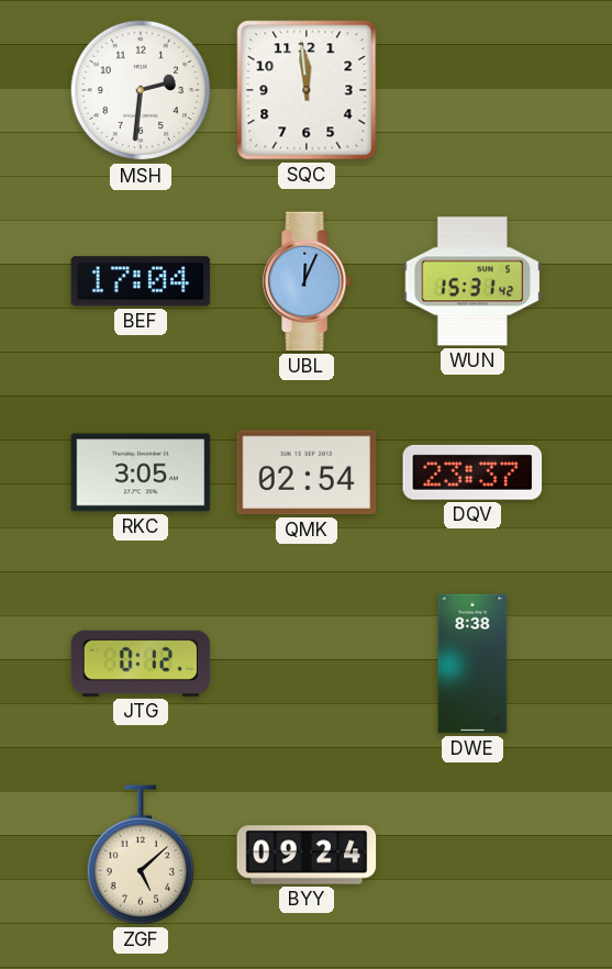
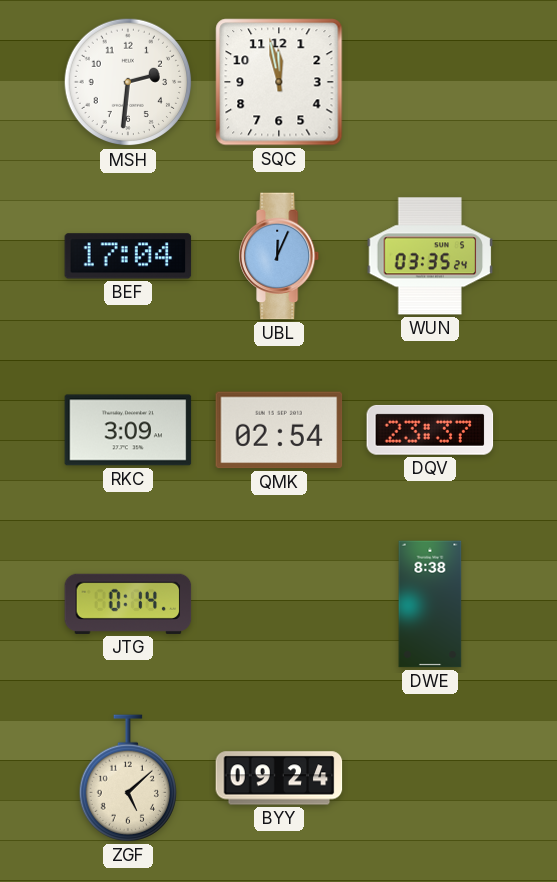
SQC: 11:59 -> 11:58
WUN: 15:31 -> 03:35
RKC: 3:05 -> 3:09
JTG: 0:12 -> 0:14
